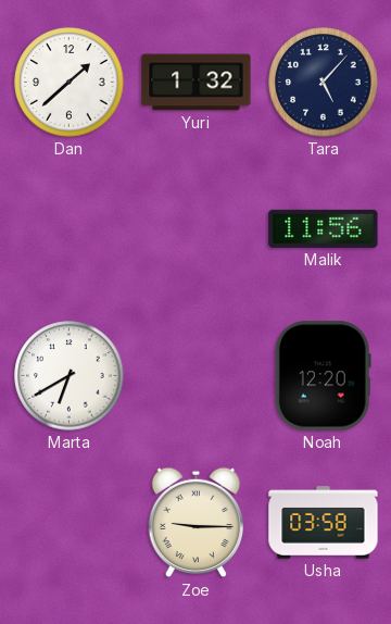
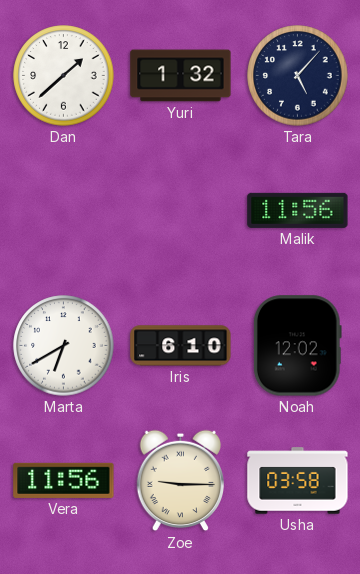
Iris: none -> 6:10
Noah: 12:20 -> 12:02
Vera: none -> 11:56
